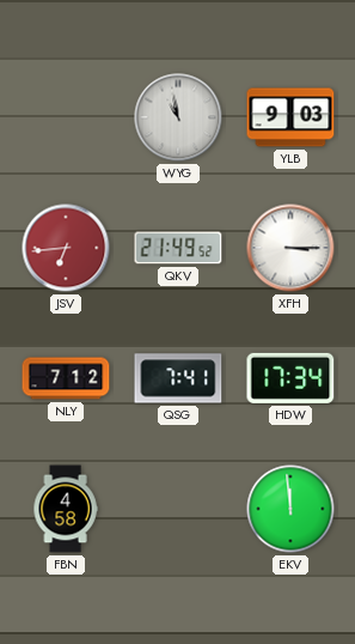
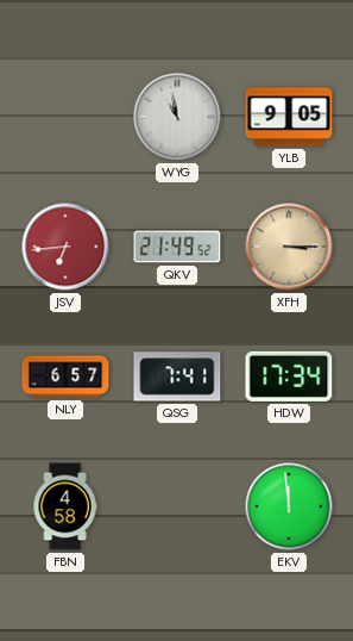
YLB: 9:03 -> 9:05
XFH dial: white -> champagne
NLY: 7:12 -> 6:57
